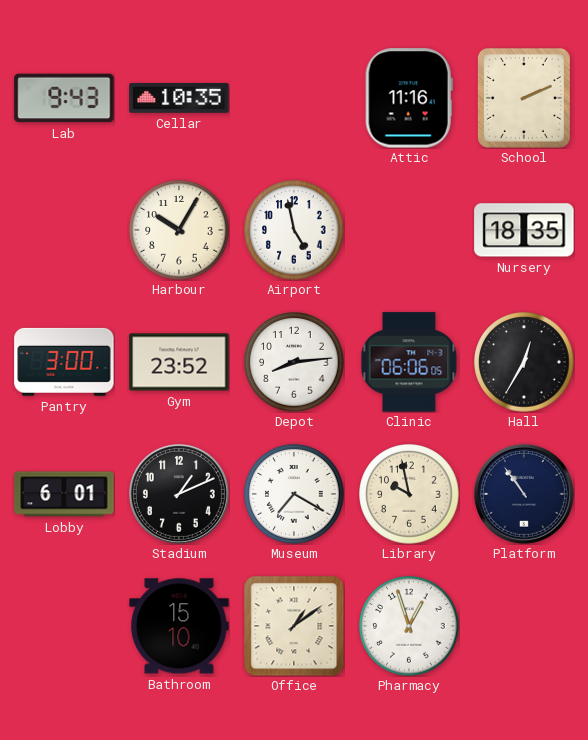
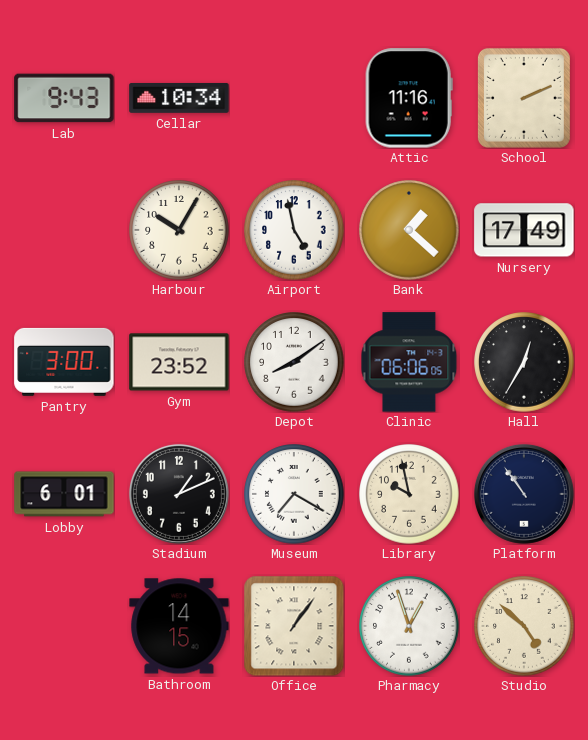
Cellar: 10:35 -> 10:34
Bank: none -> 1:22
Nursery: 18:35 -> 17:49
Depot: 8:14 -> 8:09
Bathroom: 15:10 -> 14:15
Office: 1:09 -> 1:06
Studio: none -> 4:52
